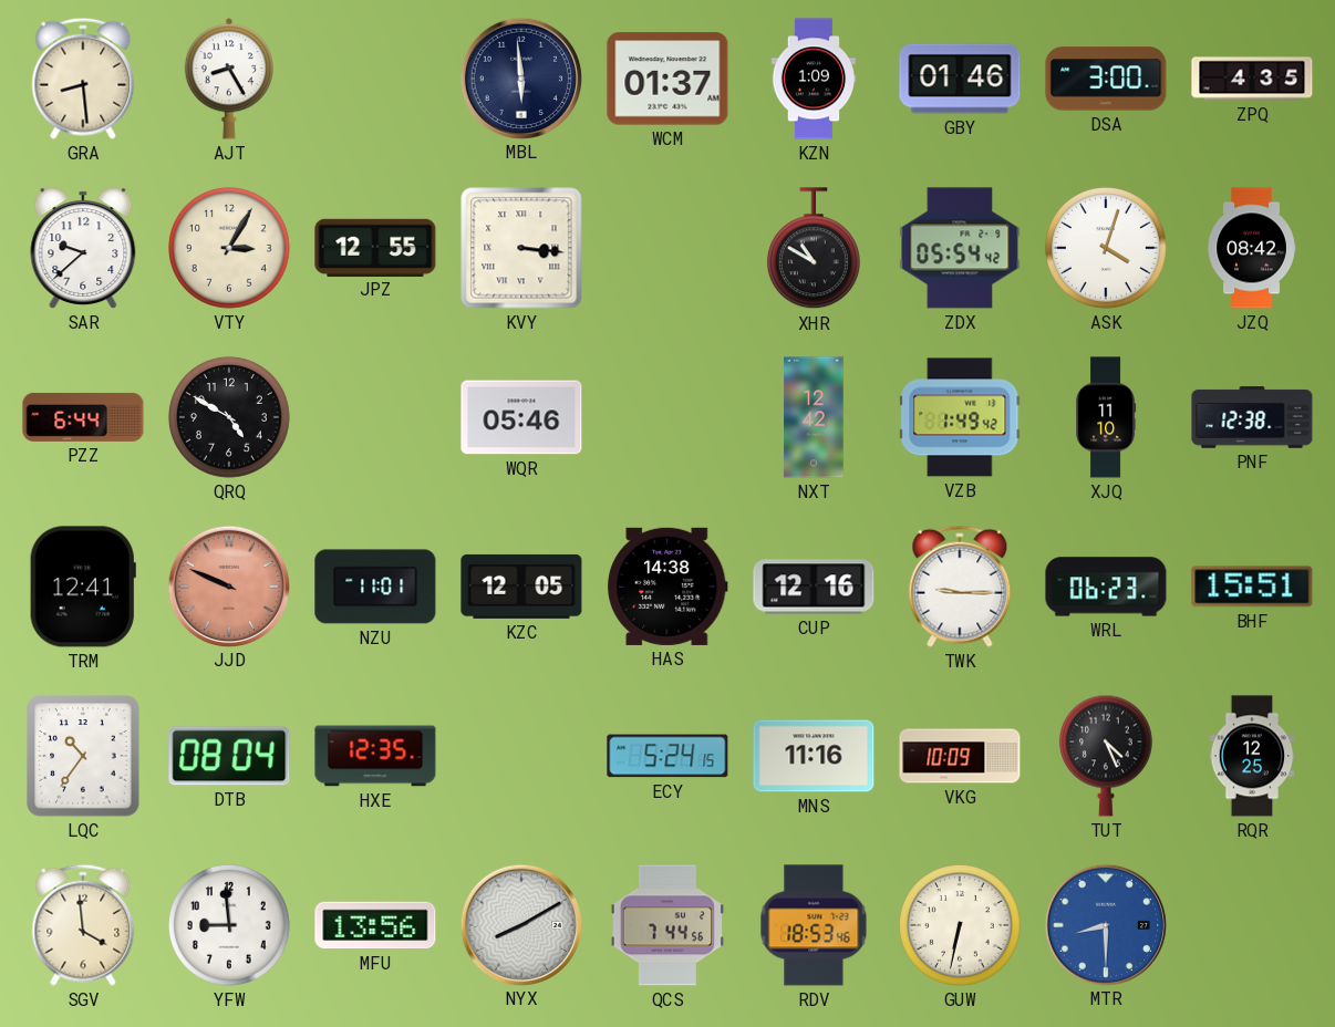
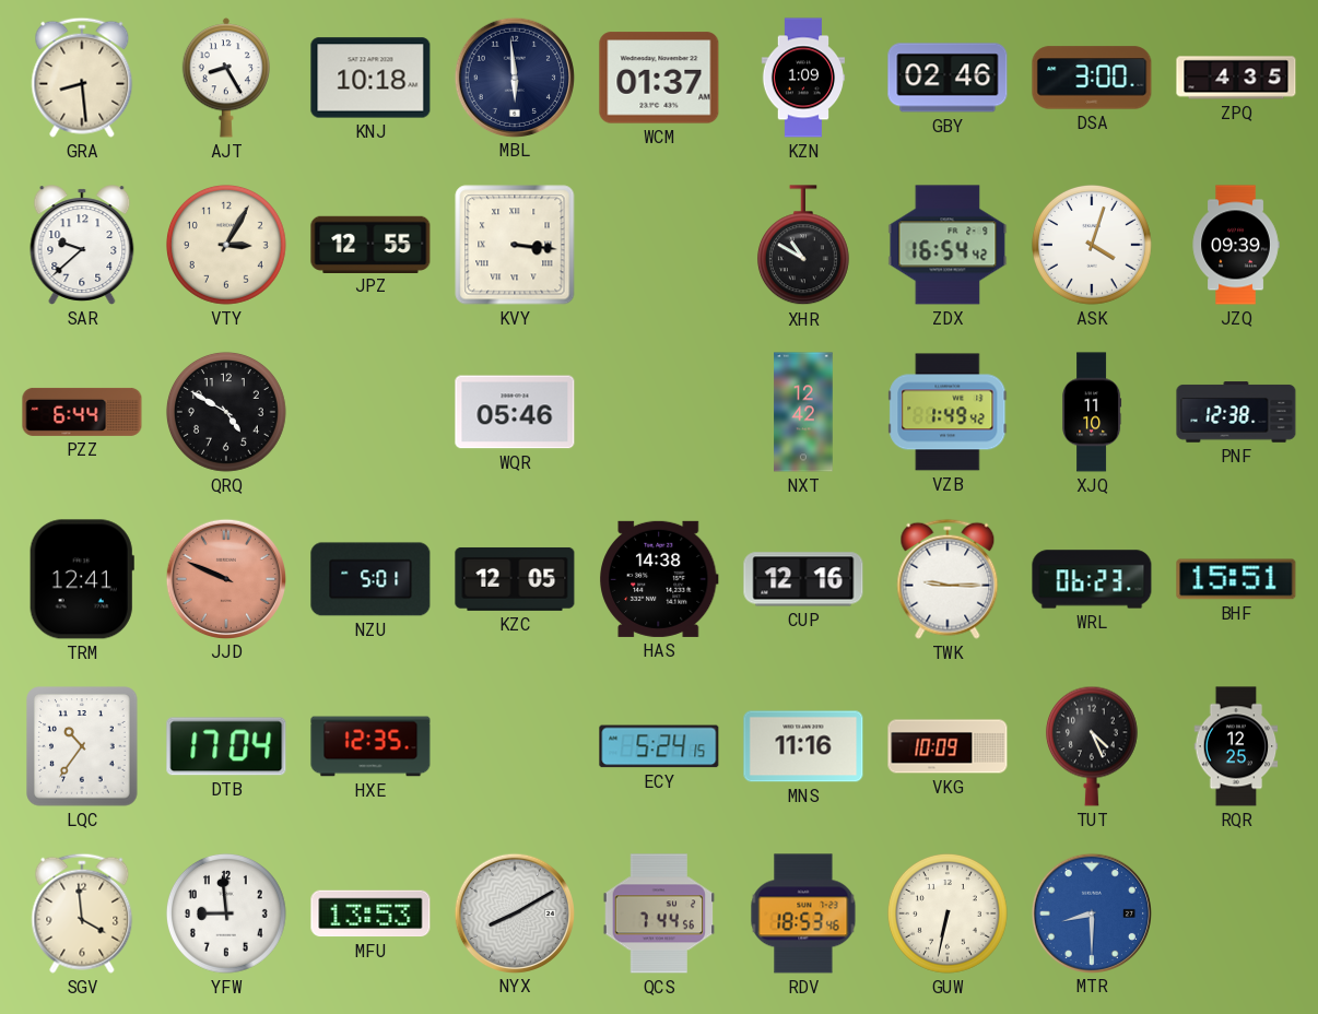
KNJ: none -> 10:18
GBY: 01:46 -> 02:46
ZDX: 05:54 -> 16:54
JZQ: 08:42 -> 09:39
NZU: 11:01 -> 5:01
DTB: 08:04 -> 17:04
MFU: 13:56 -> 13:53
